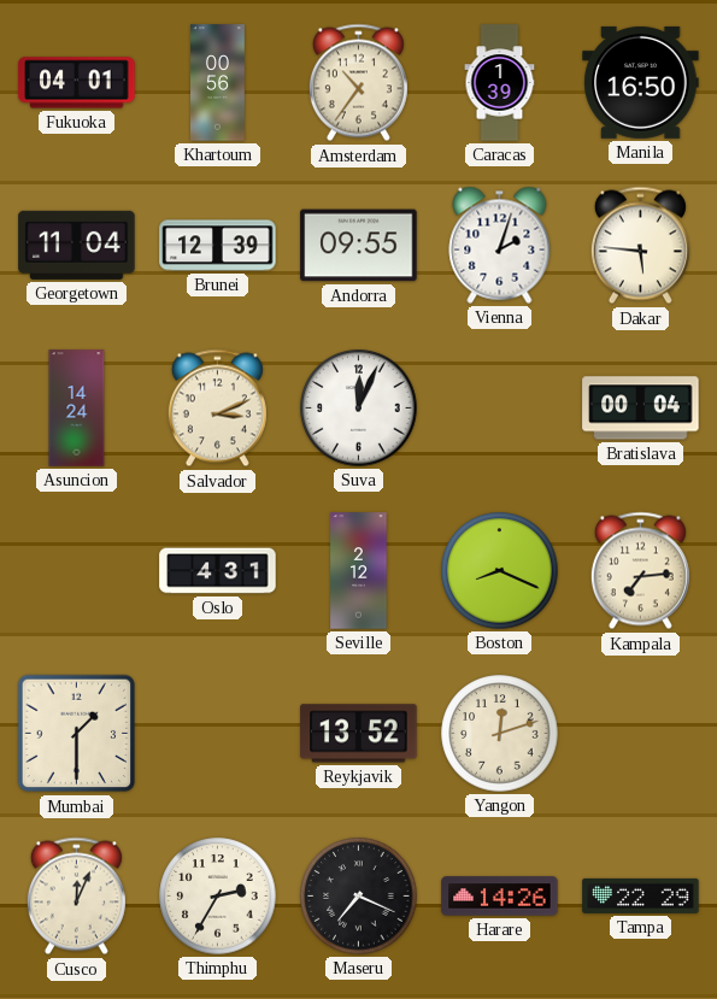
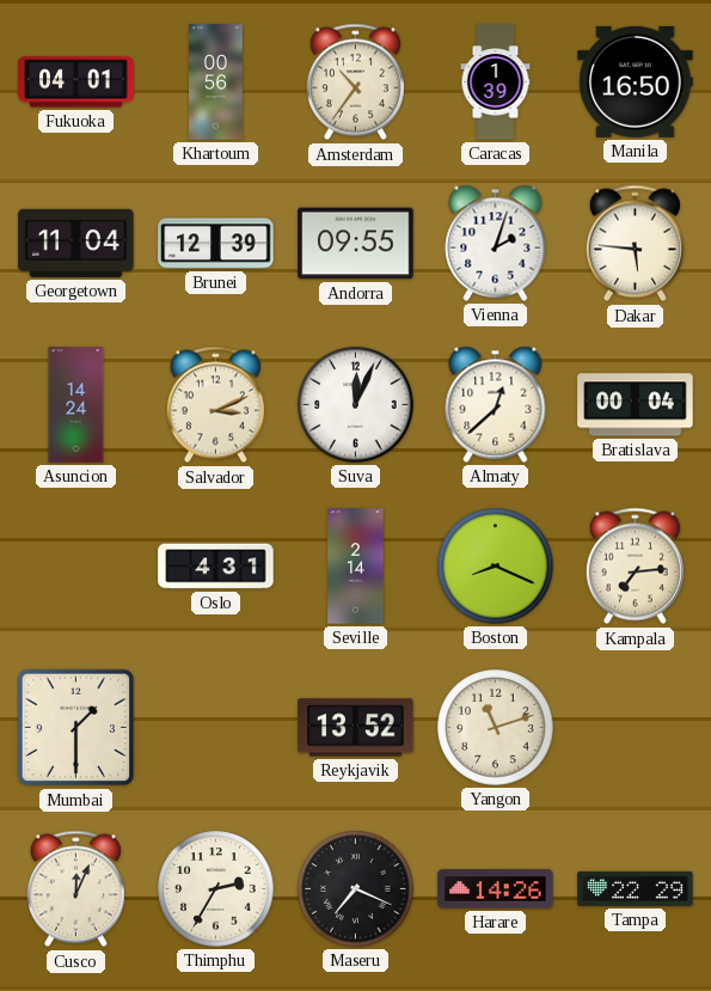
Almaty: none -> 12:38
Seville: 2:12 -> 2:14
Yangon: 12:12 -> 11:12
